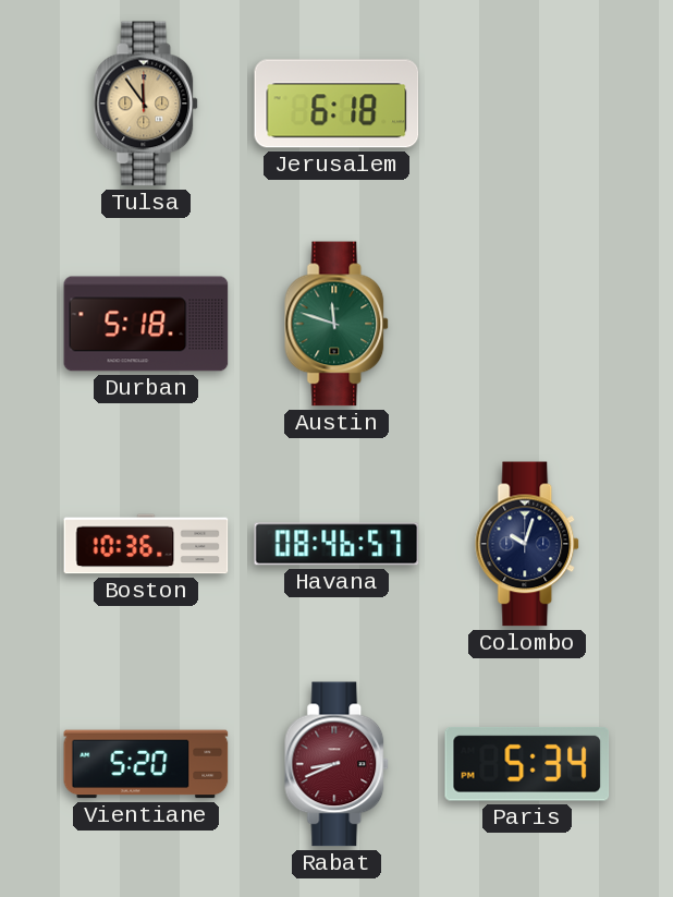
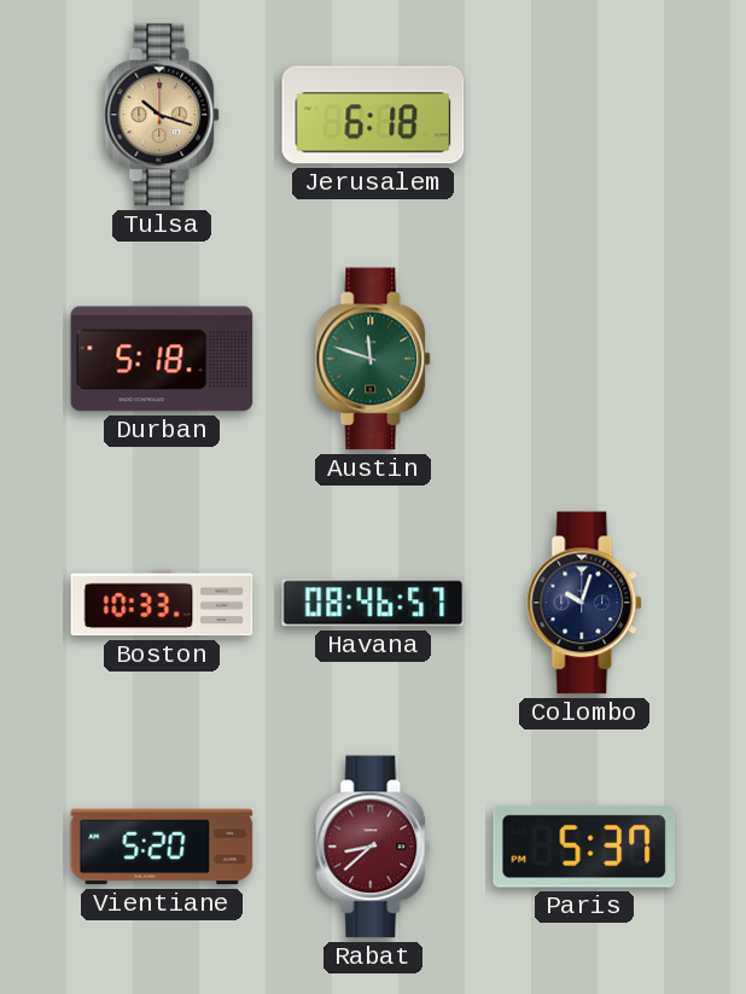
Tulsa: 11:54 -> 10:18
Boston: 10:36 -> 10:33
Rabat: 8:41 -> 8:38
Paris: 5:34 -> 5:37
